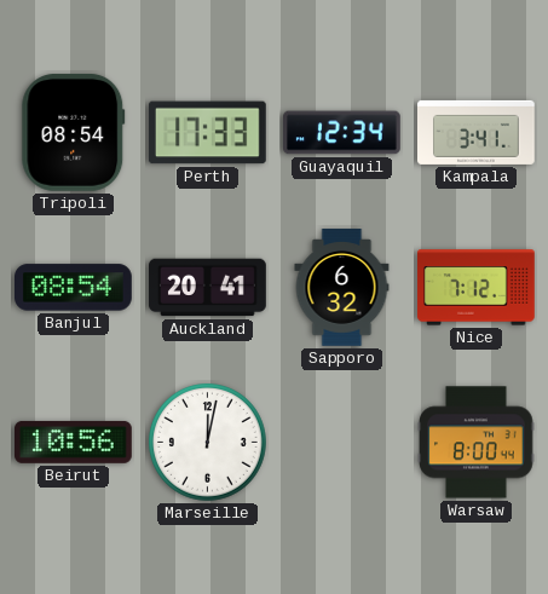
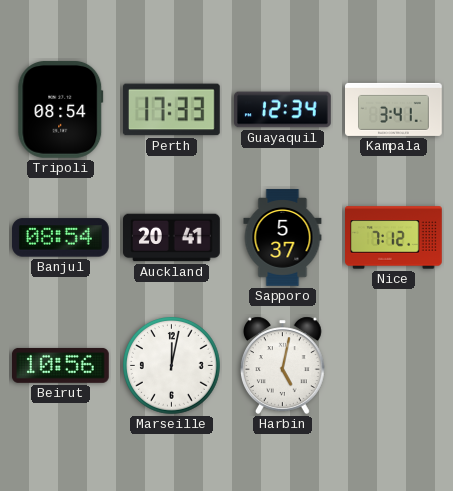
Sapporo: 6:32 -> 5:37
Harbin: none -> 5:02
Warsaw: 8:00 -> none
